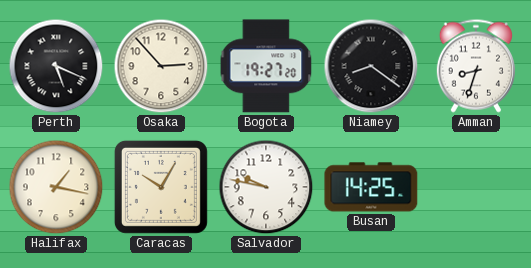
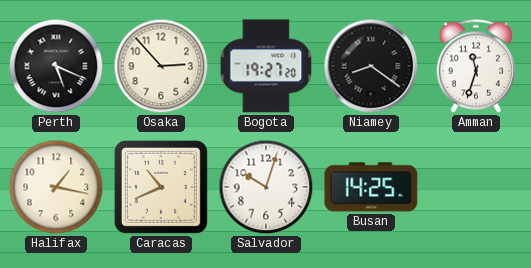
Amman: 8:33 -> 11:33
Caracas: 10:05 -> 10:41
Salvador: 9:47 -> 10:03
